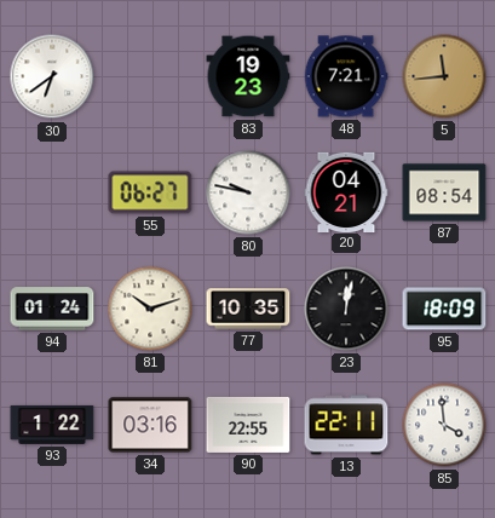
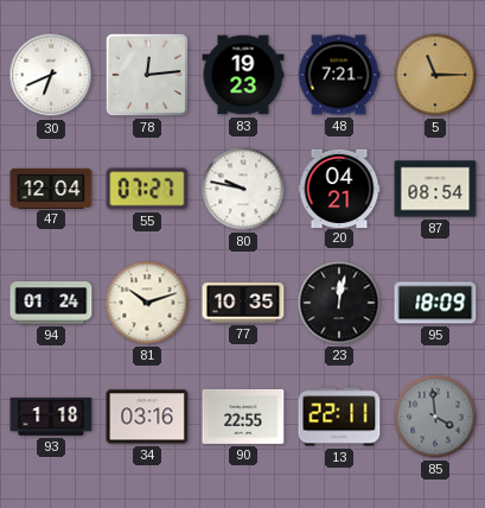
30: 6:39 -> 6:41
78: none -> 12:14
5: 11:44 -> 11:15
47: none -> 12:04
55: 06:27 -> 07:27
93: 1:22 -> 1:18
85 dial: white -> grey
